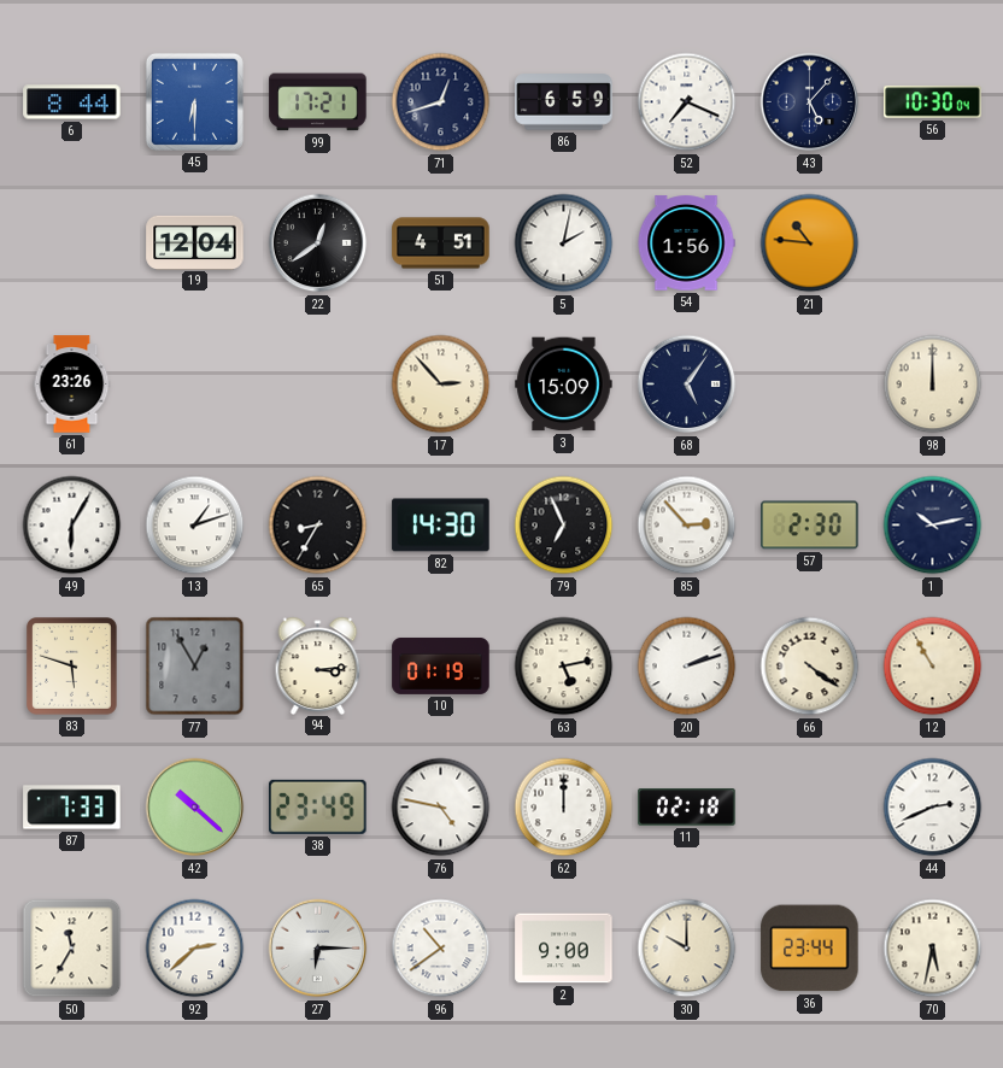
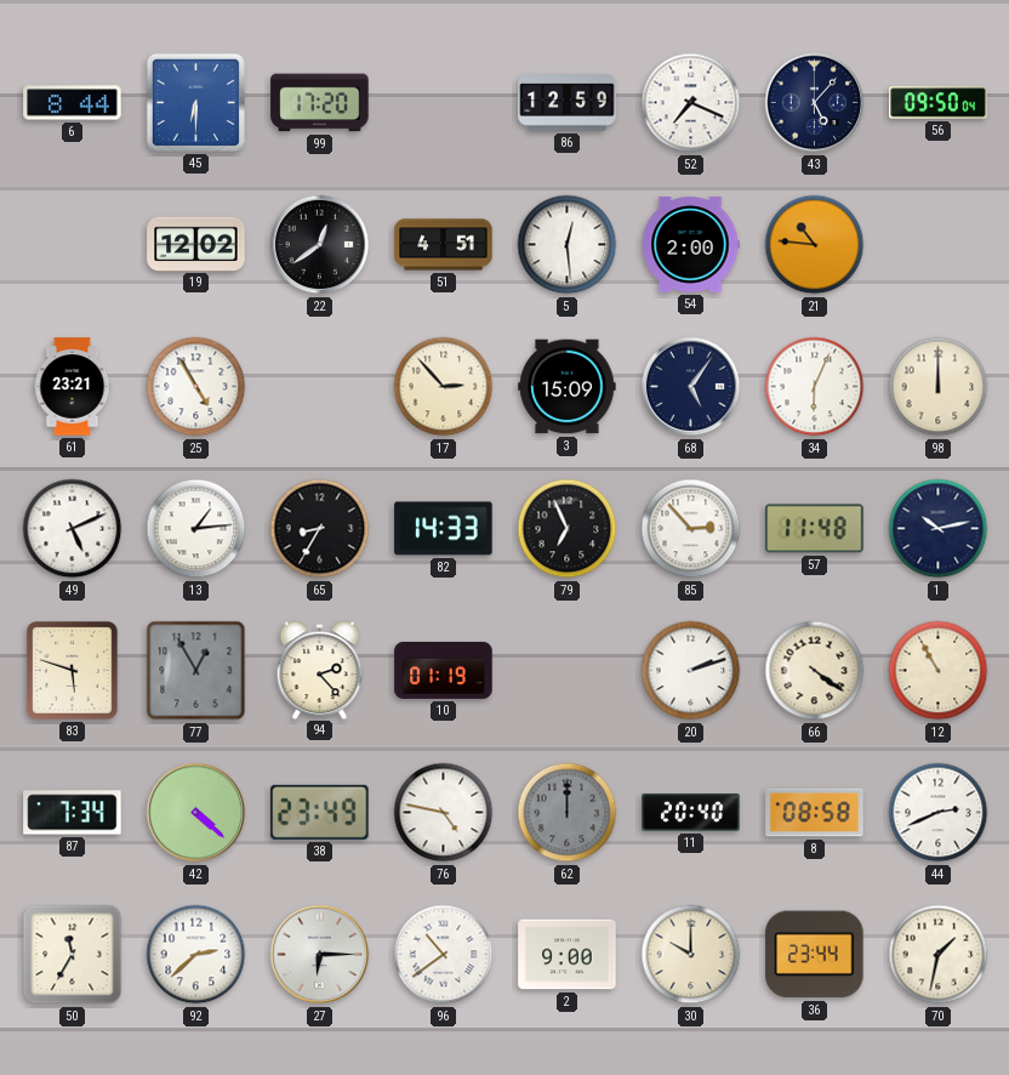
99: 17:21 -> 17:20
71: 12:42 -> none
86: 6:59 -> 12:59
56: 10:30 -> 09:50
19: 12:04 -> 12:02
5: 2:02 -> 12:29
54: 1:56 -> 2:00
61: 23:26 -> 23:21
25: none -> 4:55
34: none -> 6:04
49: 6:05 -> 5:11
13: 1:12 -> 1:14
82: 14:30 -> 14:33
57: 2:30 -> 11:48
94: 3:14 -> 2:23
63: 5:13 -> none
87: 7:33 -> 7:34
42: 10:22 -> 4:22
62 dial: white -> grey
11: 02:18 -> 20:40
8: none -> 08:58
70: 5:32 -> 1:32
